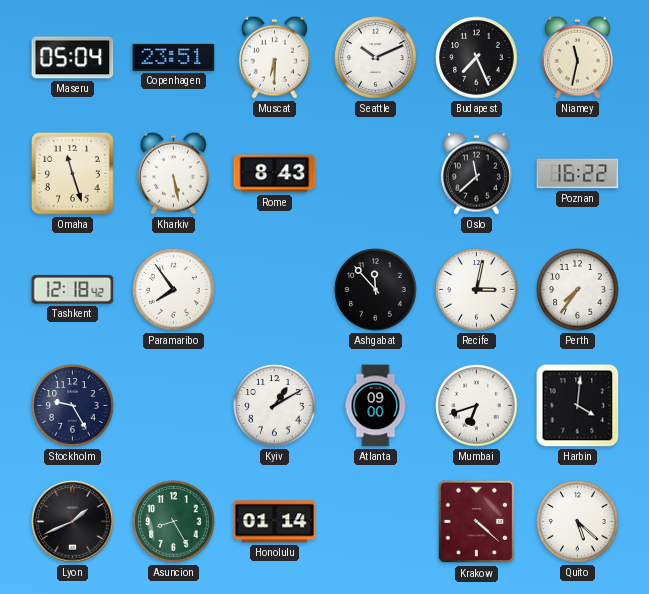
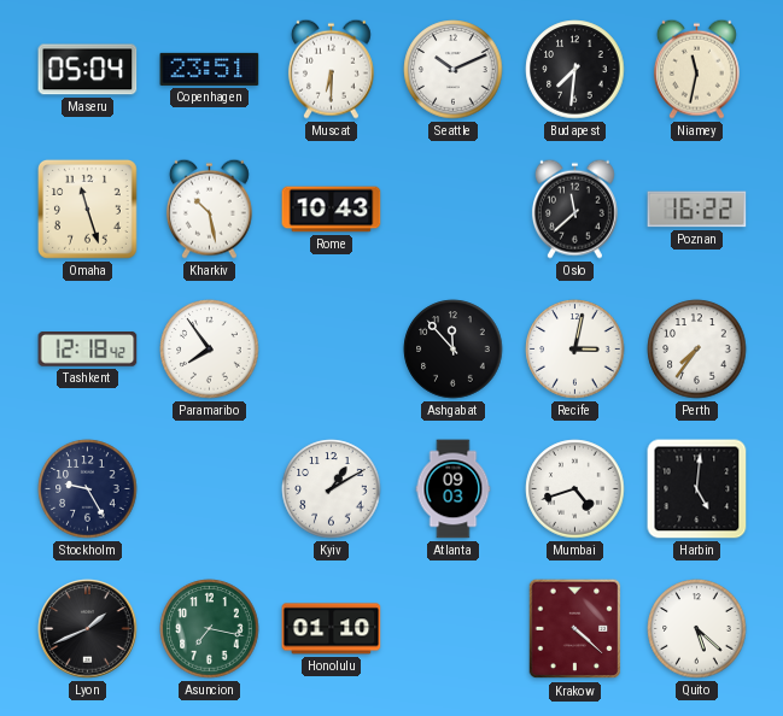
Budapest: 7:26 -> 7:31
Kharkiv: 5:28 -> 10:28
Rome: 8:43 -> 10:43
Atlanta: 09:00 -> 09:03
Mumbai: 6:42 -> 4:42
Harbin: 4:01 -> 5:01
Asuncion: 8:25 -> 7:17
Honolulu: 01:14 -> 01:10
